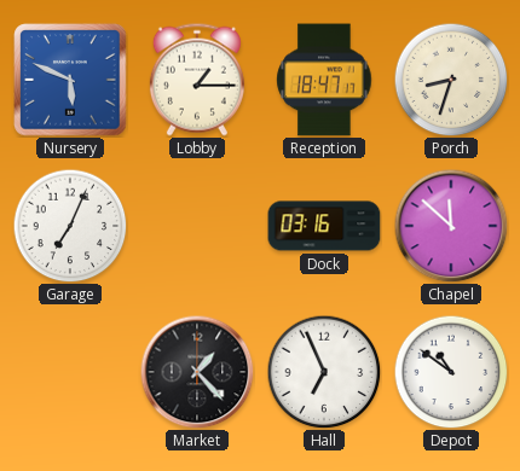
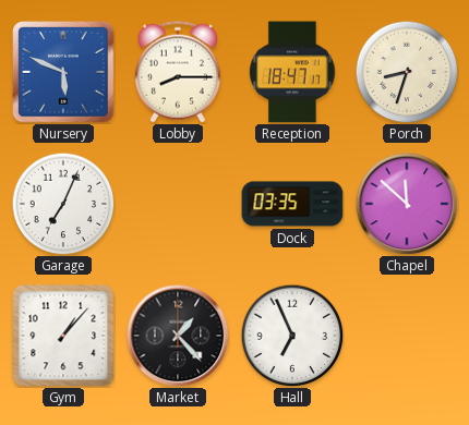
Lobby: 1:15 -> 8:15
Dock: 03:16 -> 03:35
Gym: none -> 1:07
Depot: 10:51 -> none
